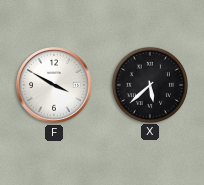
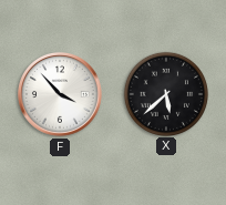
F: 3:50 -> 3:53
